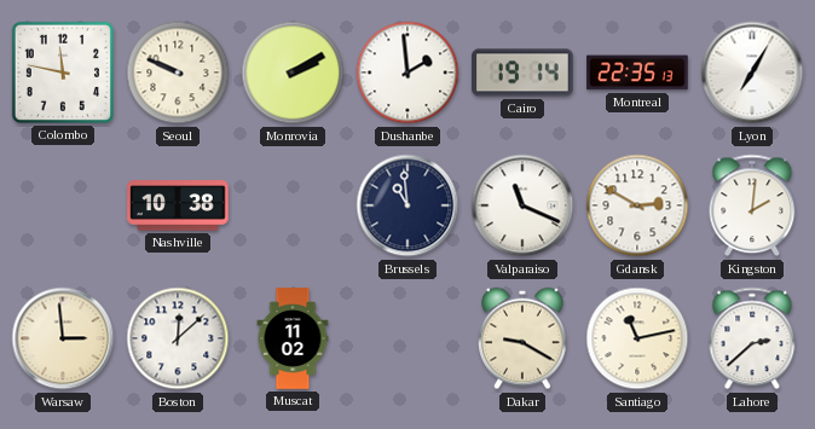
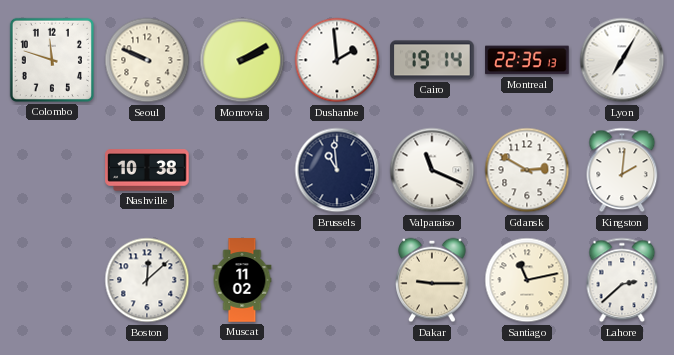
Colombo: 11:47 -> 11:48
Warsaw: 2:59 -> none
Dakar: 9:20 -> 9:15
